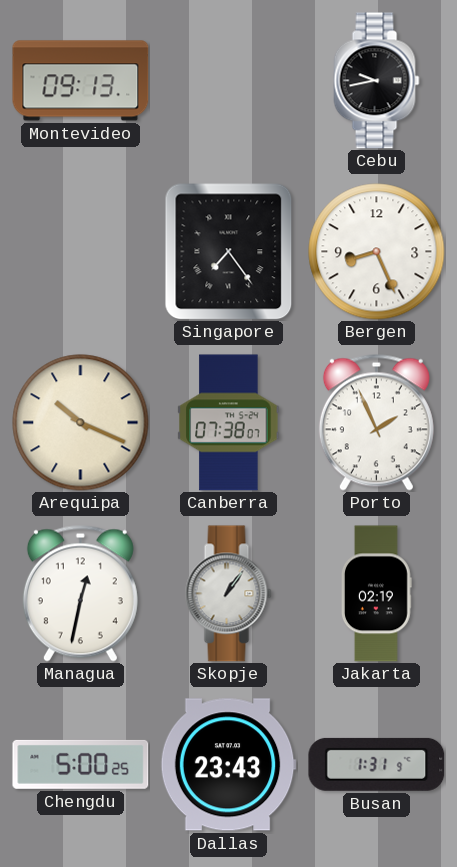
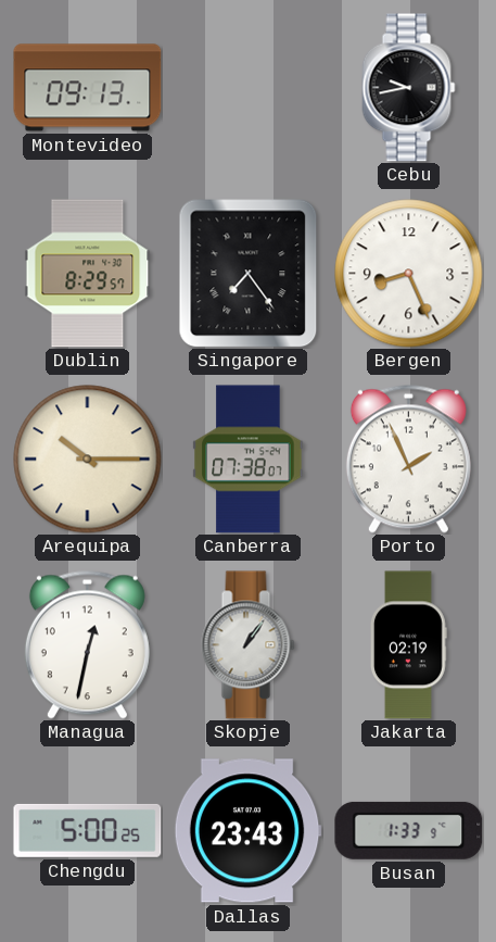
Dublin: none -> 8:29
Arequipa: 10:19 -> 10:15
Busan: 1:31 -> 1:33
